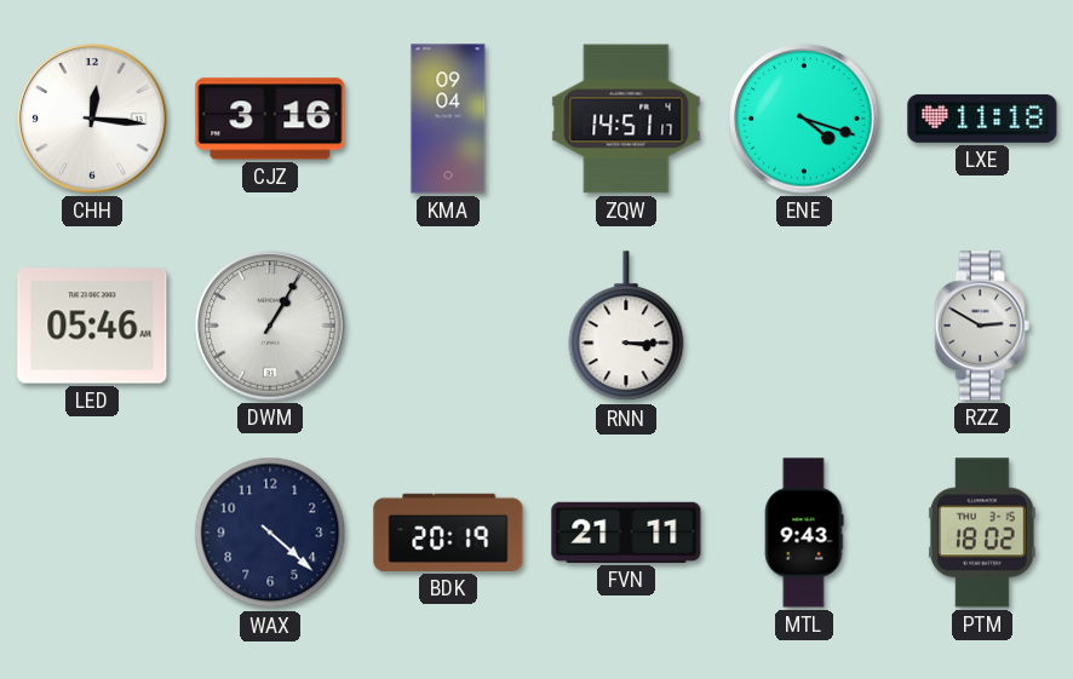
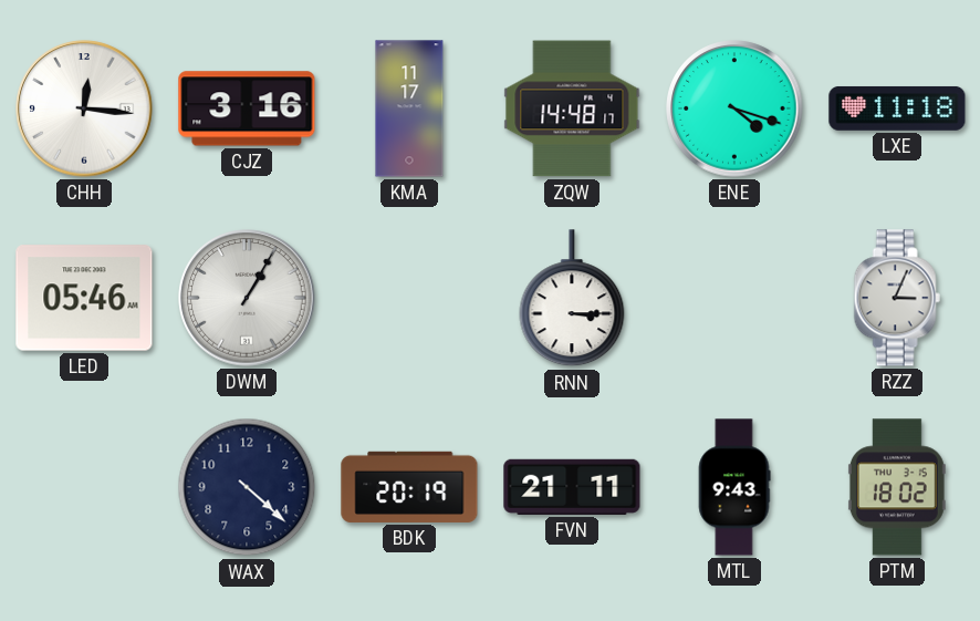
KMA: 09:04 -> 11:17
ZQW: 14:51 -> 14:48
RZZ: 2:50 -> 3:04
